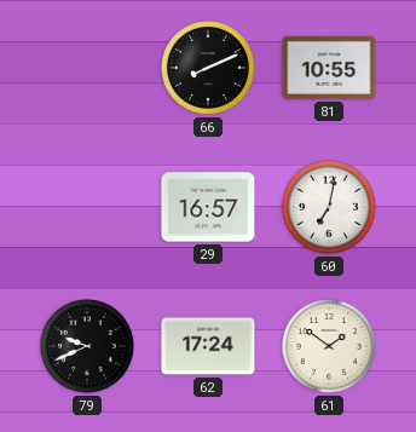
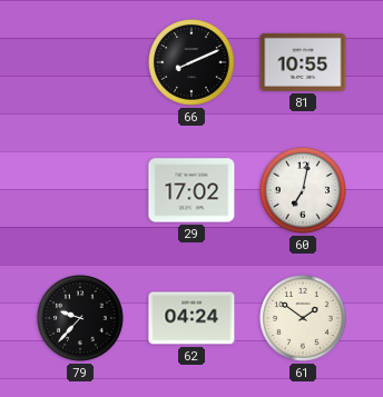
29: 16:57 -> 17:02
79: 9:41 -> 9:37
62: 17:24 -> 04:24
